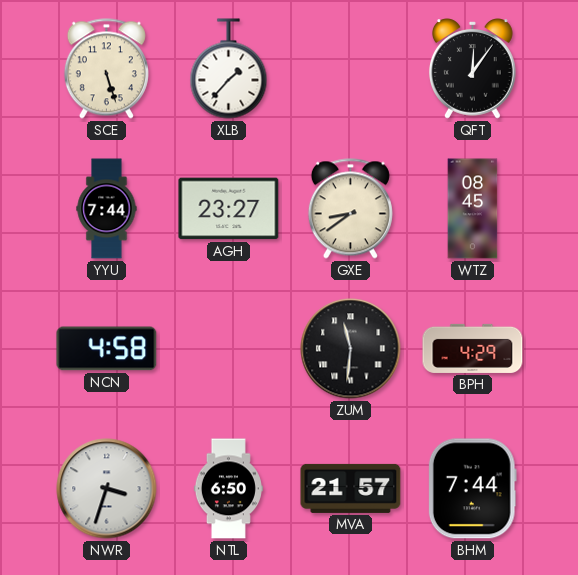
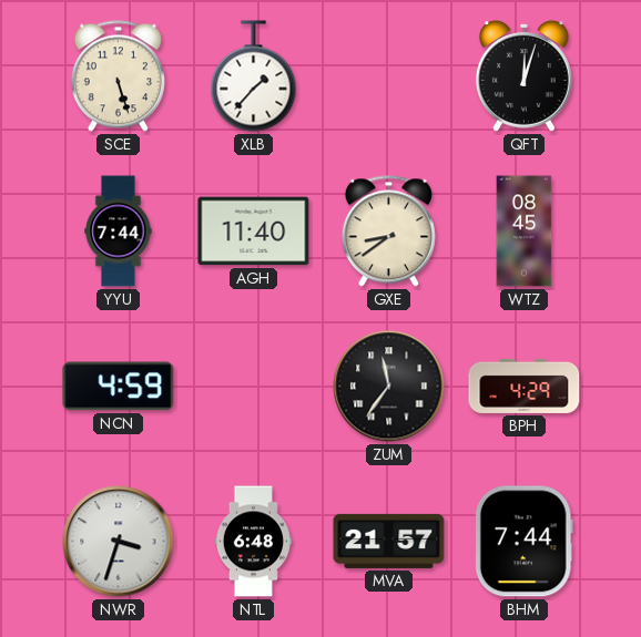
QFT: 12:06 -> 12:03
AGH: 23:27 -> 11:40
NCN: 4:58 -> 4:59
ZUM: 11:31 -> 11:36
NTL: 6:50 -> 6:48
